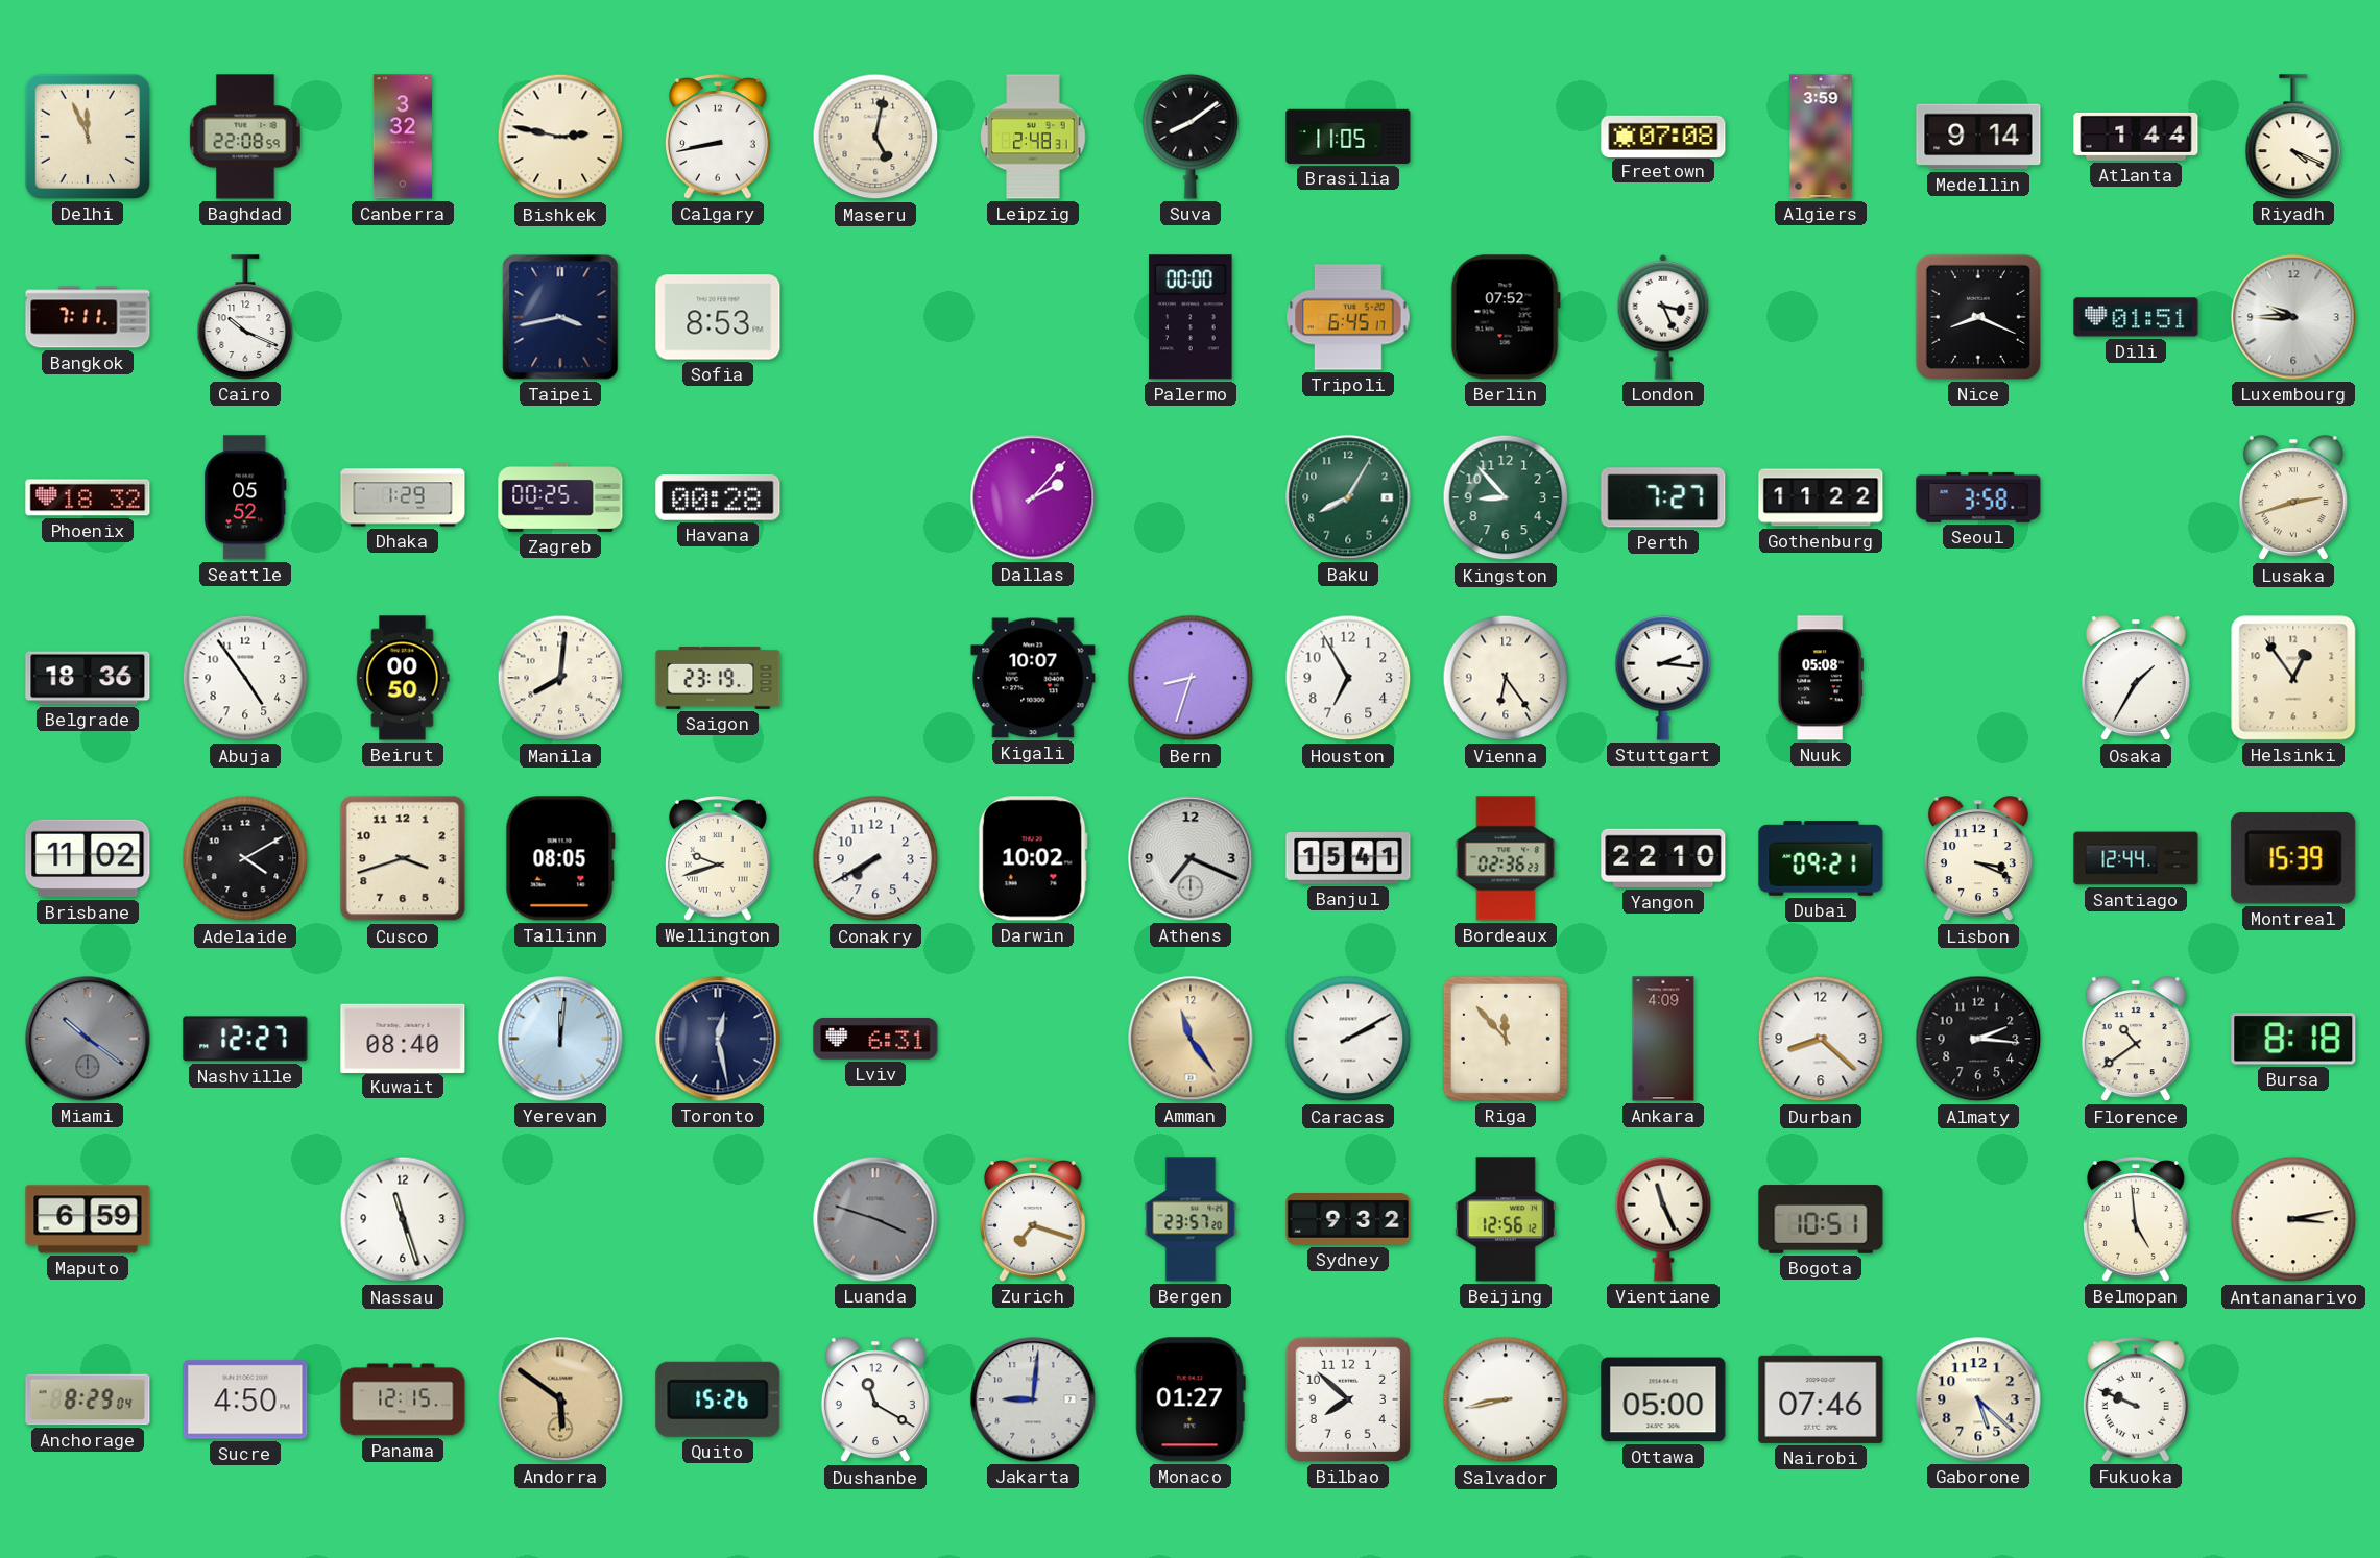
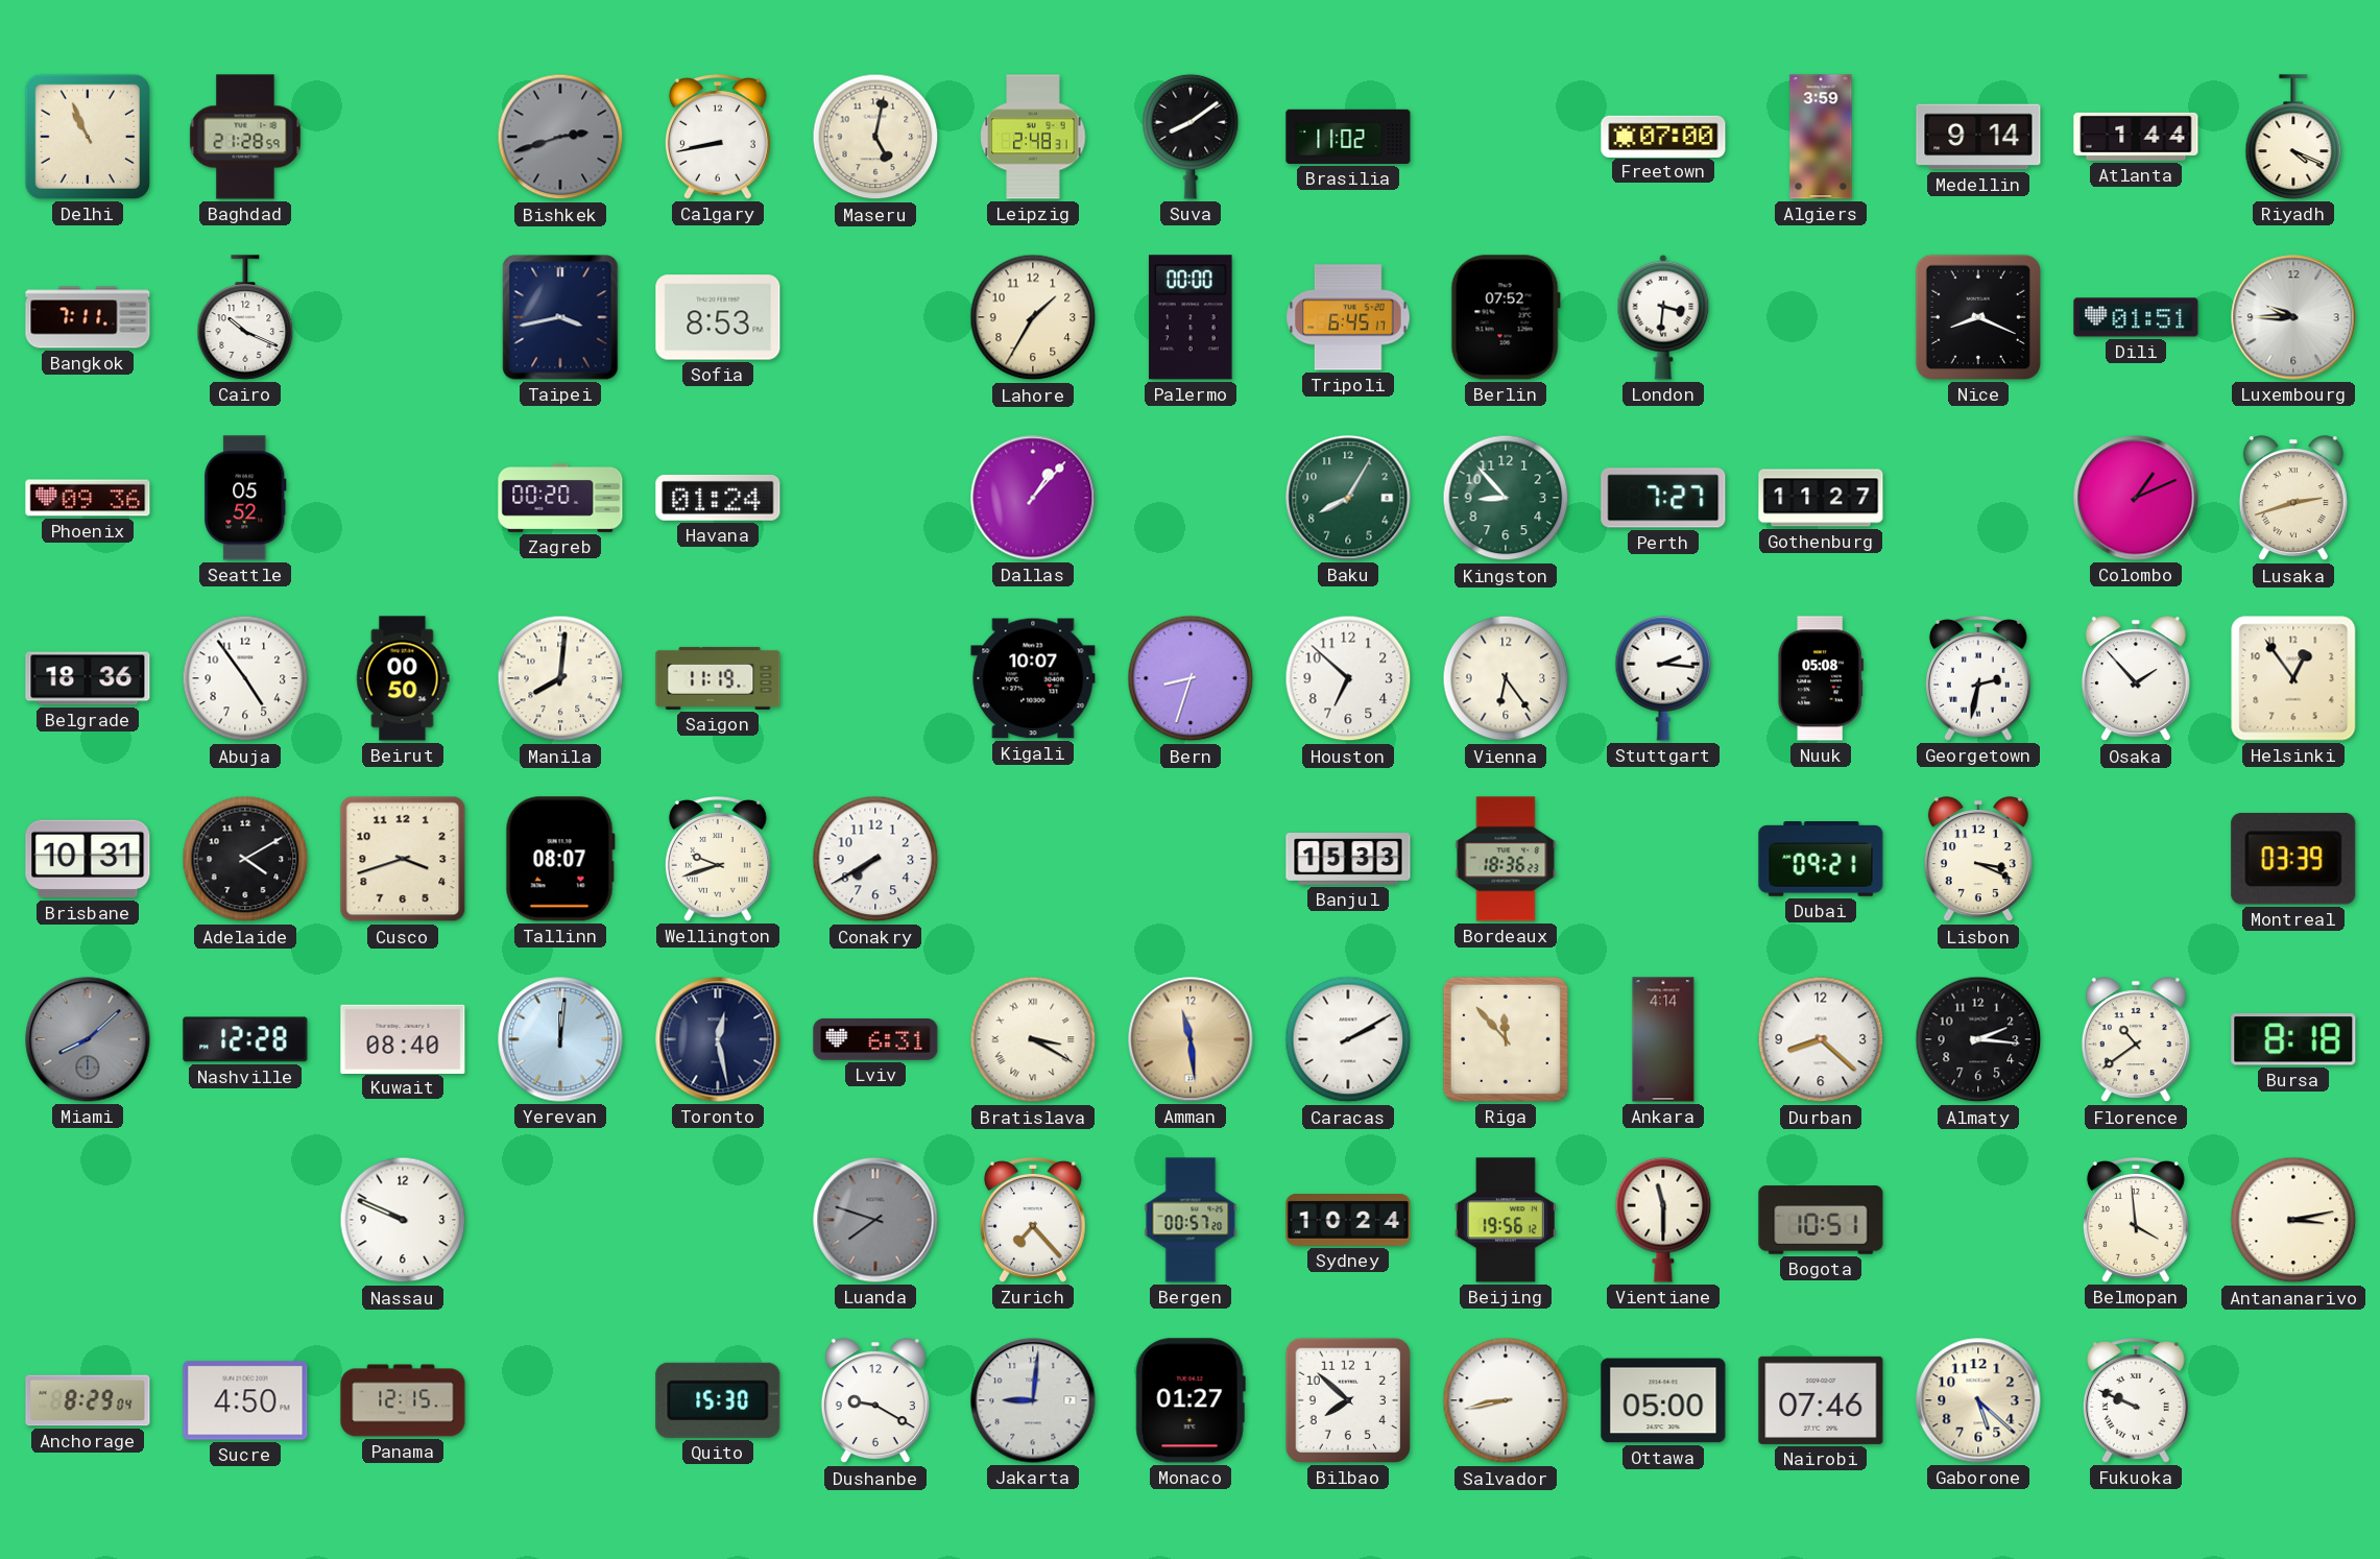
Delhi: 11:56 -> 10:56
Baghdad: 22:08 -> 21:28
Canberra: 3:32 -> none
Bishkek: 2:47 -> 2:42
Bishkek dial: cream -> grey
Brasilia: 11:05 -> 11:02
Freetown: 07:08 -> 07:00
Lahore: none -> 1:35
London: 3:26 -> 3:31
Phoenix: 18:32 -> 09:36
Dhaka: 1:29 -> none
Zagreb: 00:25 -> 00:20
Havana: 00:28 -> 01:24
Dallas: 2:07 -> 1:07
Gothenburg: 11:22 -> 11:27
Seoul: 3:58 -> none
Colombo: none -> 1:11
Saigon: 23:19 -> 11:19
Houston: 6:55 -> 6:52
Georgetown: none -> 2:32
Osaka: 1:35 -> 1:53
Brisbane: 11:02 -> 10:31
Tallinn: 08:05 -> 08:07
Darwin: 10:02 -> none
Athens: 7:19 -> none
Banjul: 15:41 -> 15:33
Bordeaux: 02:36 -> 18:36
Yangon: 22:10 -> none
Santiago: 12:44 -> none
Montreal: 15:39 -> 03:39
Miami: 10:21 -> 8:08
Nashville: 12:27 -> 12:28
Bratislava: none -> 3:20
Amman: 11:24 -> 11:29
Ankara: 4:09 -> 4:14
Maputo: 6:59 -> none
Nassau: 11:27 -> 9:49
Luanda: 3:48 -> 7:48
Zurich: 7:18 -> 7:23
Bergen: 23:57 -> 00:57
Sydney: 9:32 -> 10:24
Beijing: 12:56 -> 19:56
Vientiane: 11:26 -> 11:30
Belmopan: 4:59 -> 3:59
Andorra: 5:51 -> none
Quito: 15:26 -> 15:30
Dushanbe: 11:20 -> 9:20
